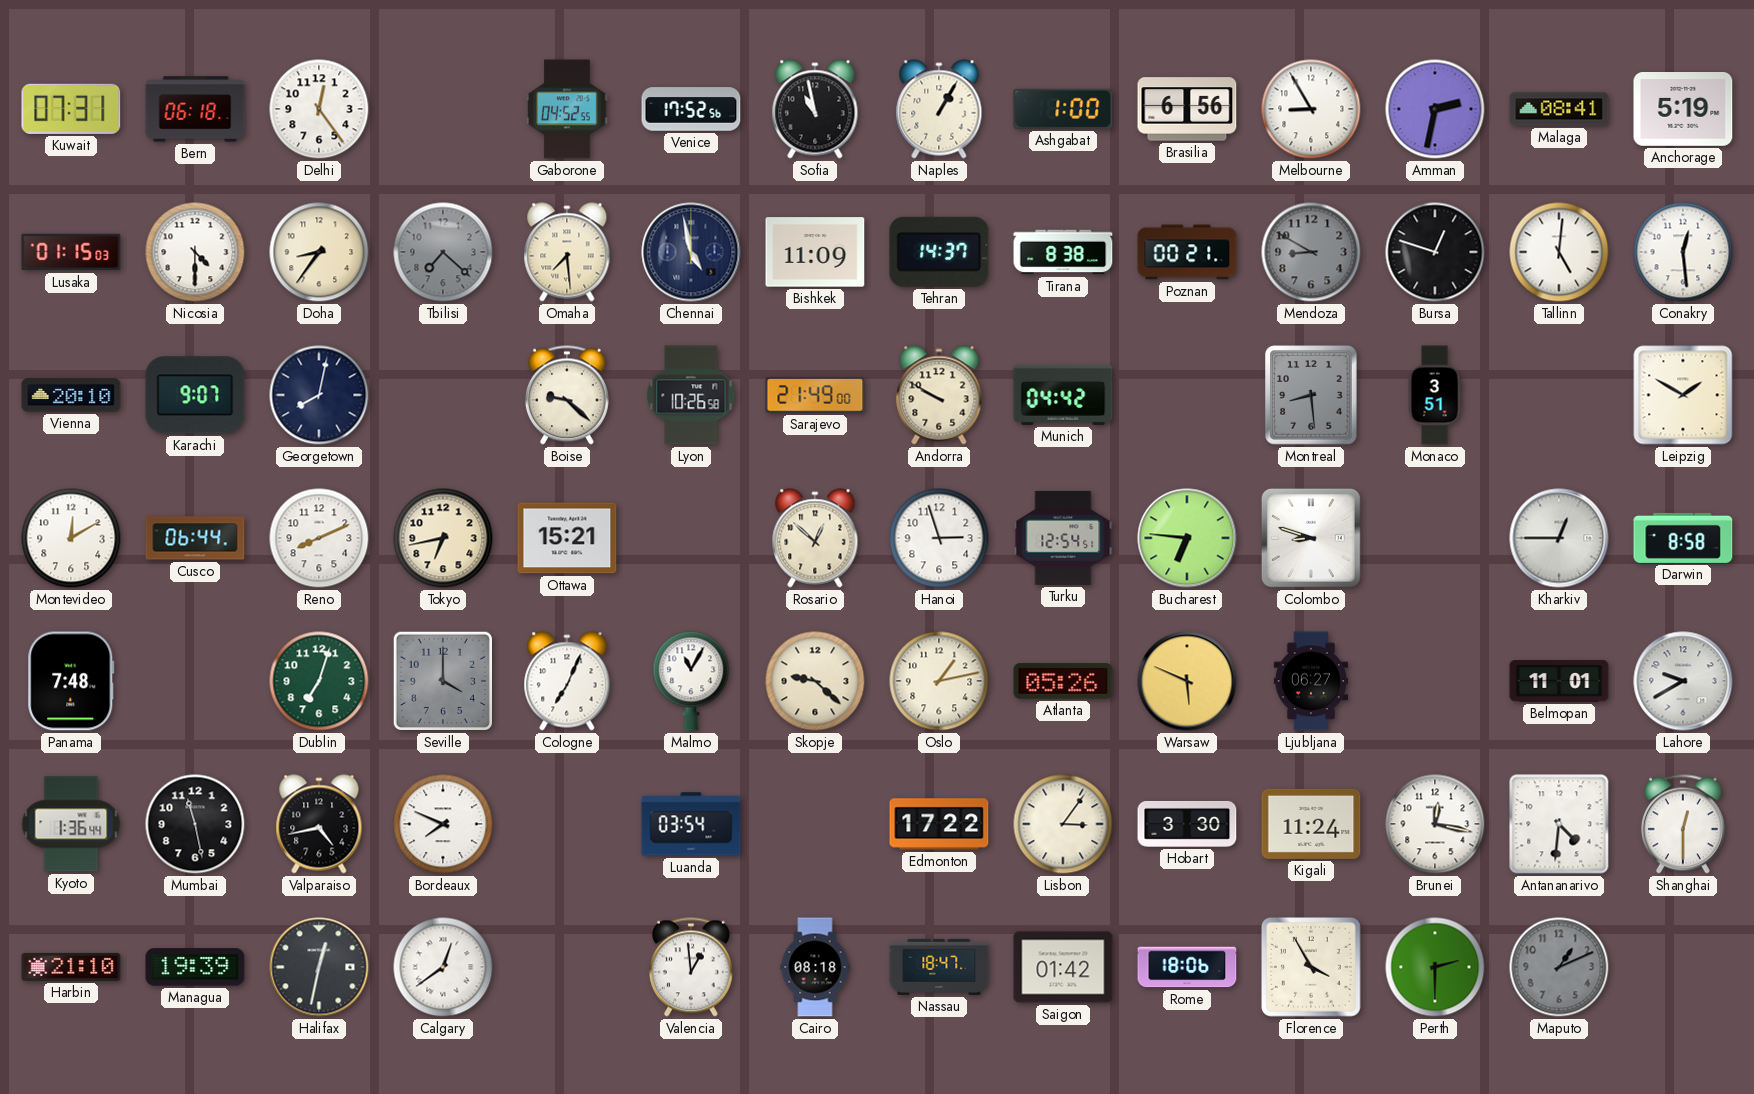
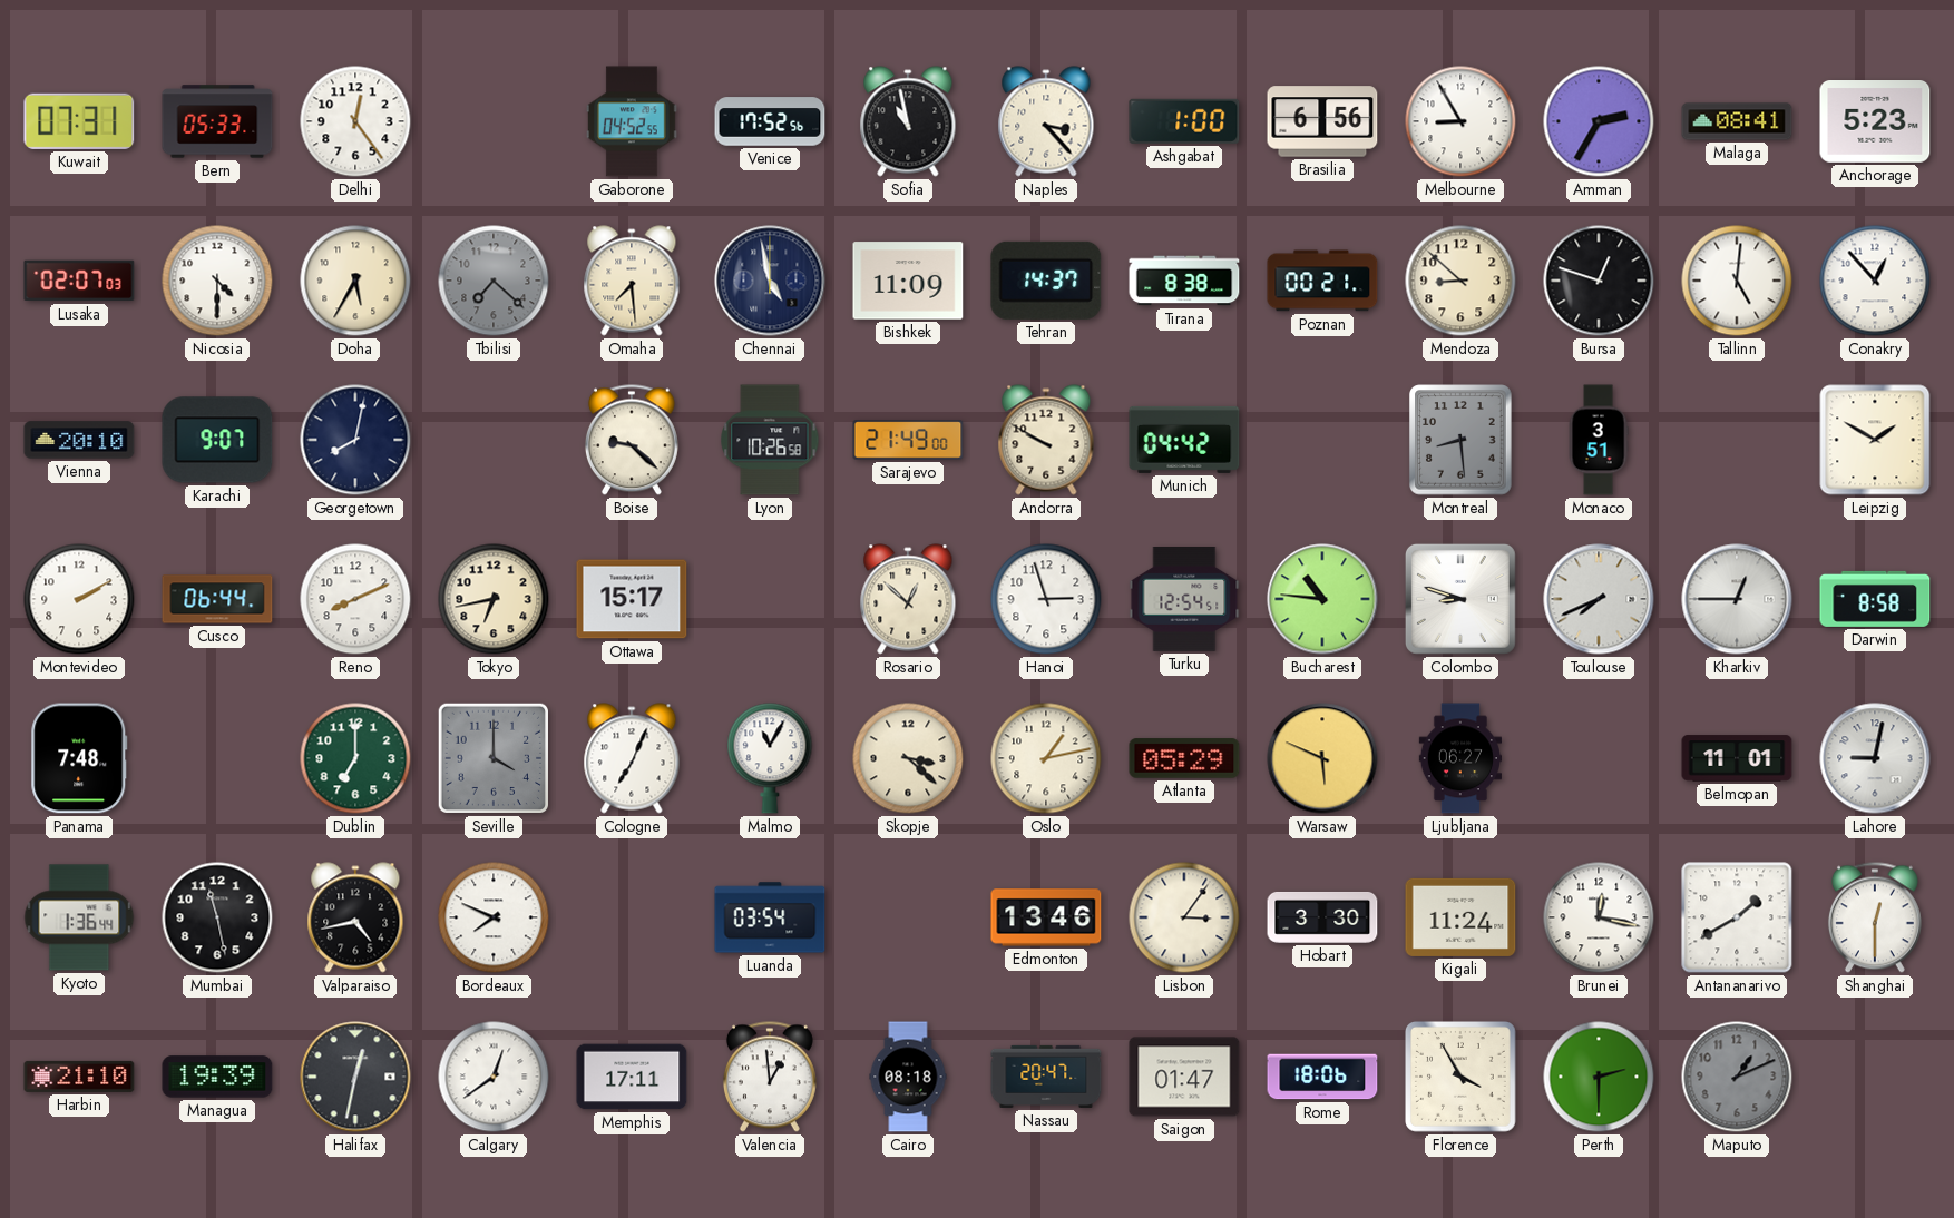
Bern: 06:18 -> 05:33
Naples: 1:05 -> 3:23
Amman: 2:32 -> 2:35
Anchorage: 5:19 -> 5:23
Lusaka: 01:15 -> 02:07
Doha: 8:36 -> 5:35
Mendoza: 8:50 -> 8:52
Mendoza dial: grey -> cream
Conakry: 12:29 -> 12:53
Montevideo: 12:10 -> 2:10
Ottawa: 15:21 -> 15:17
Bucharest: 6:46 -> 10:46
Toulouse: none -> 7:41
Dublin: 7:03 -> 7:00
Skopje: 9:22 -> 3:22
Atlanta: 05:26 -> 05:29
Lahore: 9:40 -> 9:02
Edmonton: 17:22 -> 13:46
Antananarivo: 4:31 -> 1:40
Memphis: none -> 17:11
Nassau: 18:47 -> 20:47
Saigon: 01:42 -> 01:47
